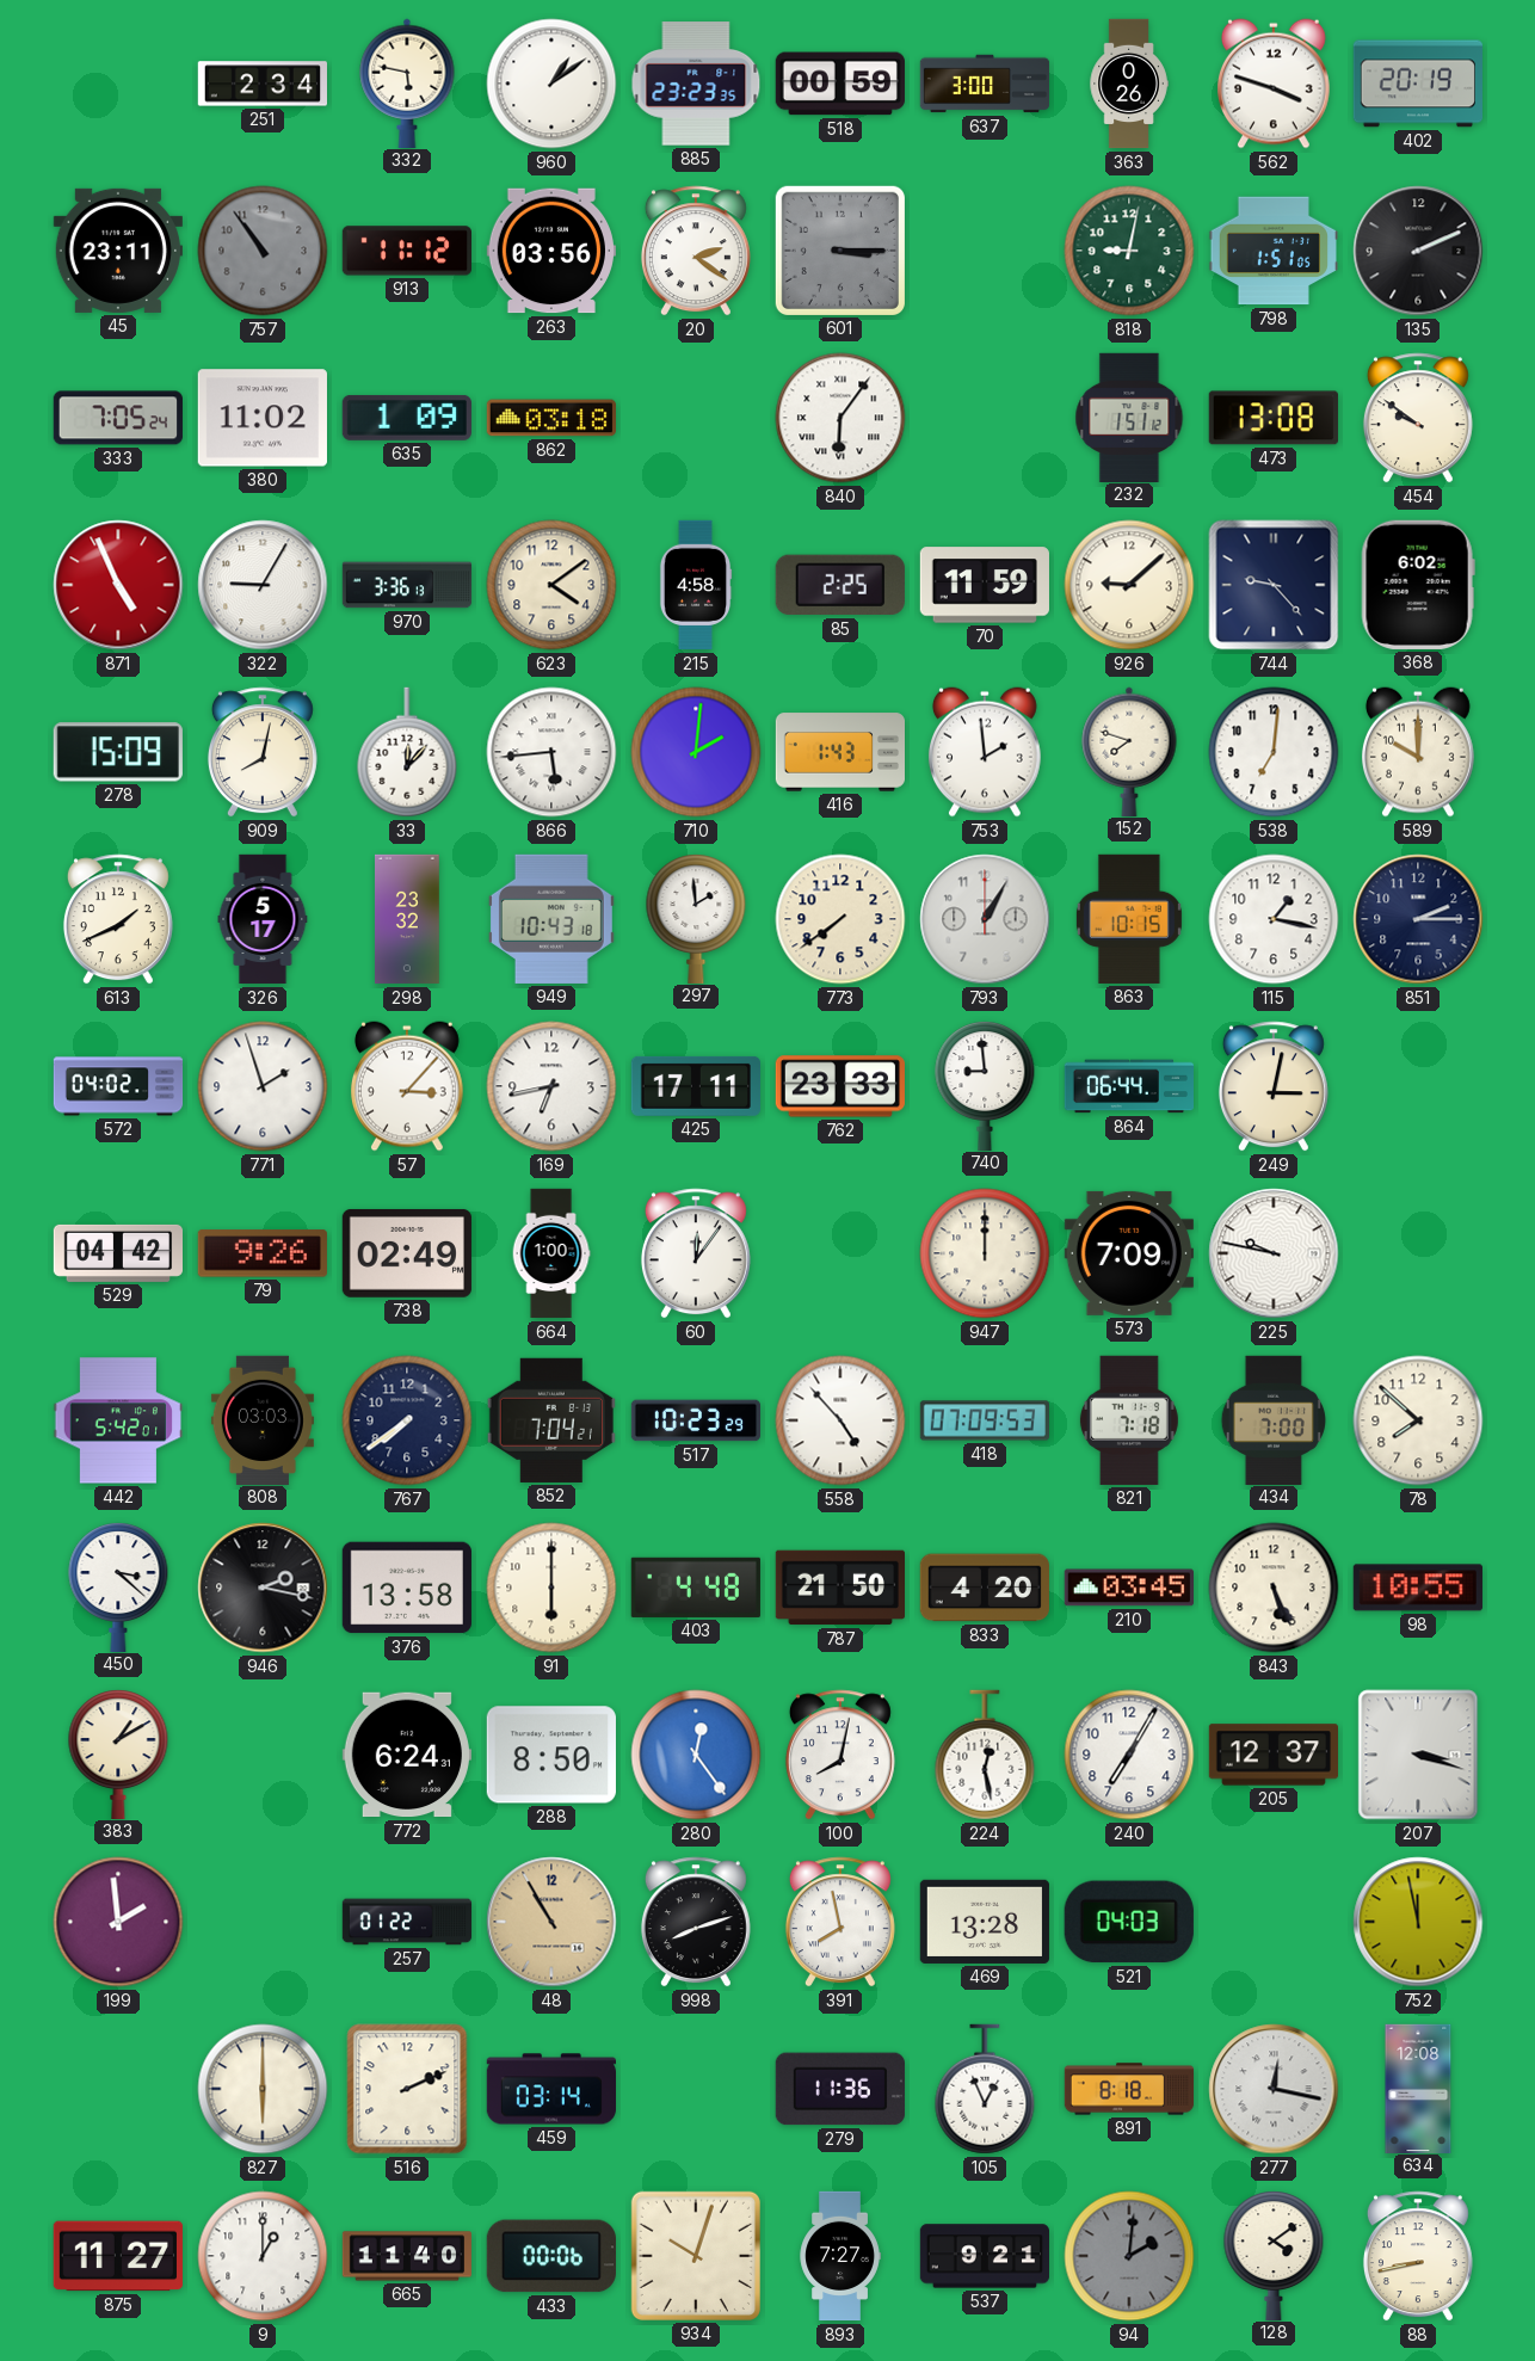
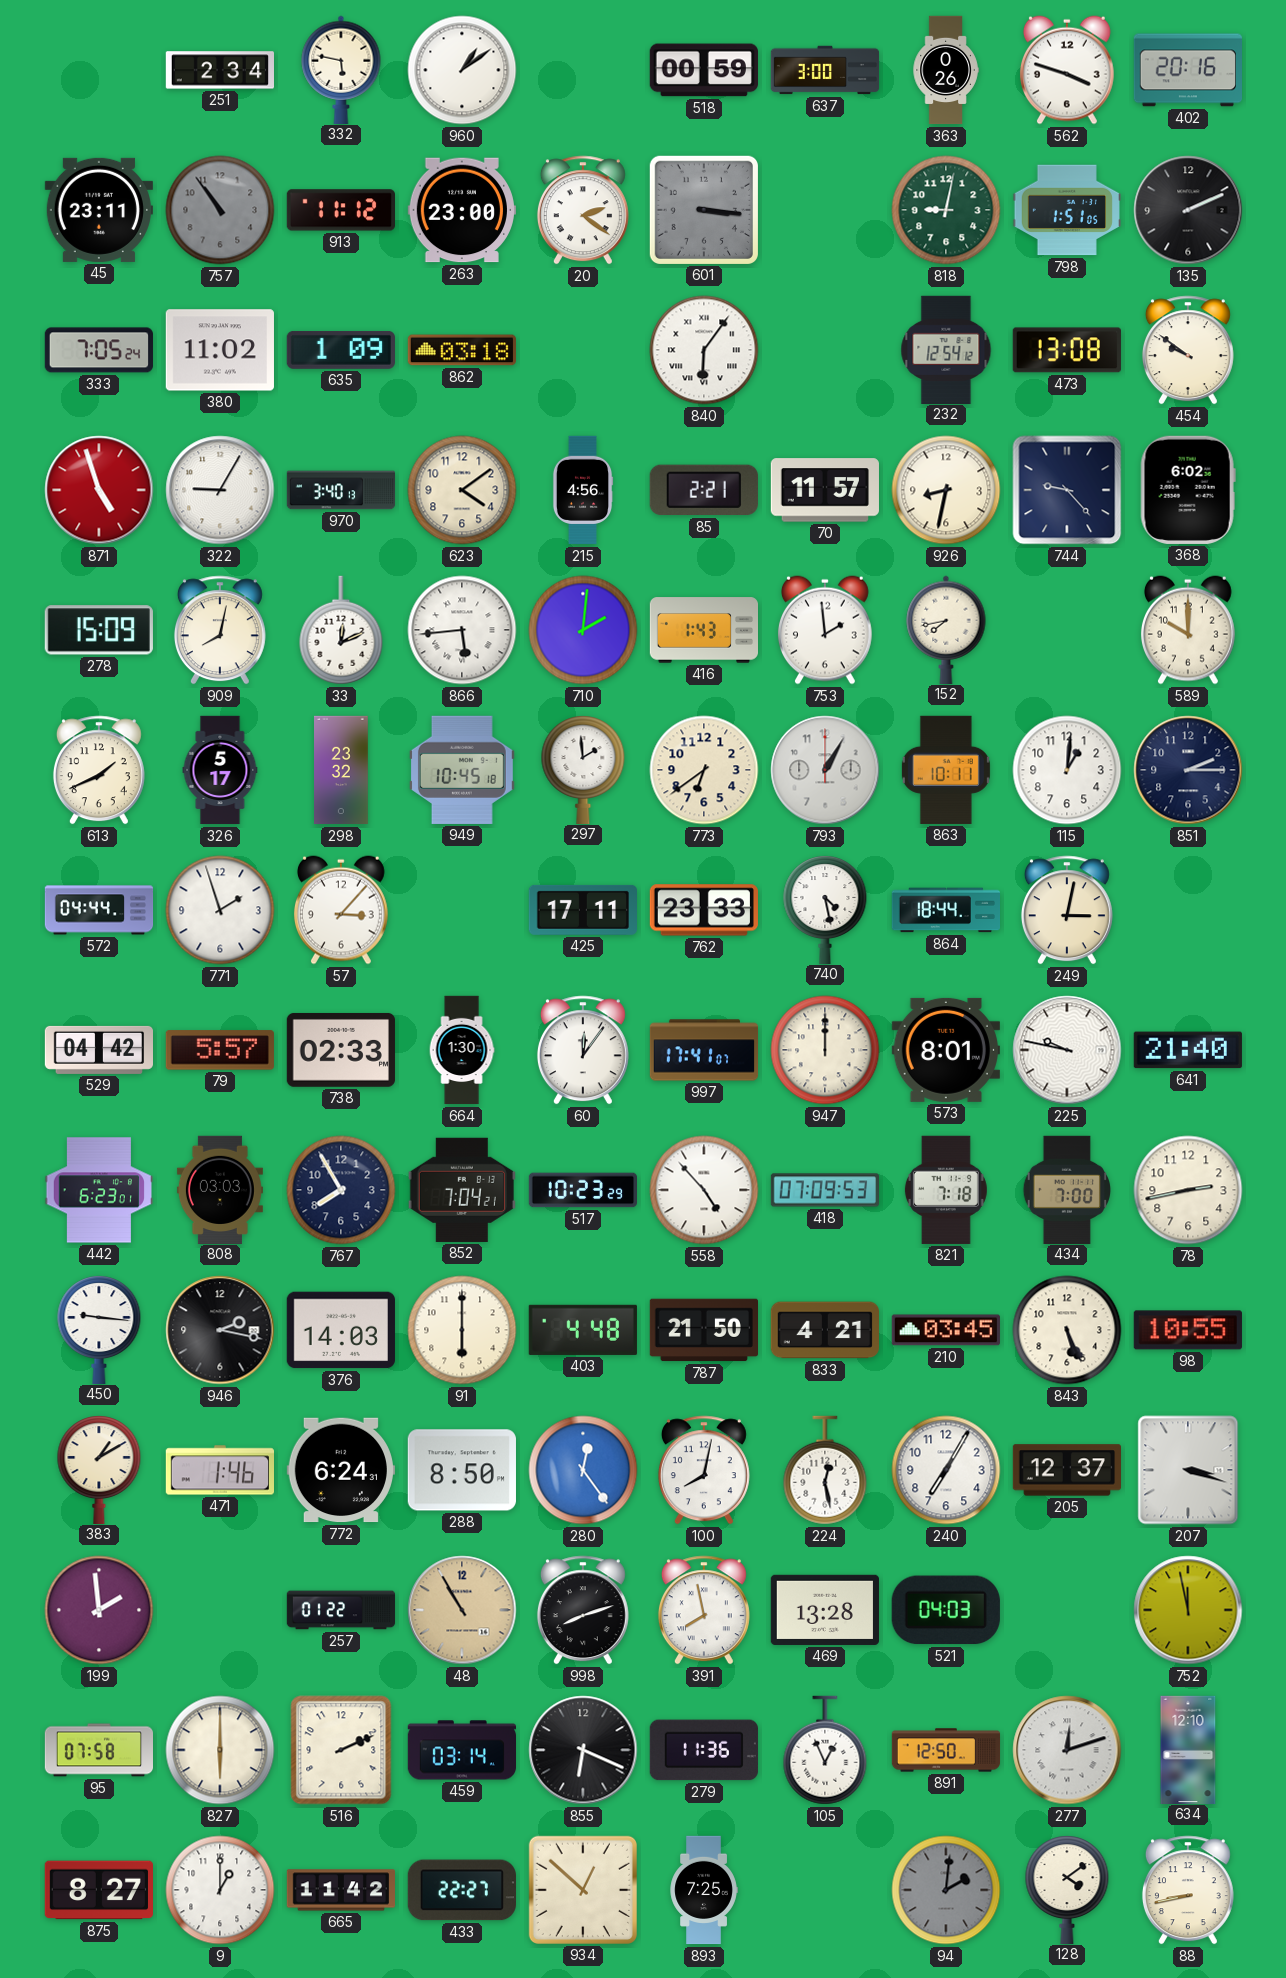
885: 23:23 -> none
402: 20:19 -> 20:16
263: 03:56 -> 23:00
601: 3:15 -> 3:16
232: 1:51 -> 12:54
871: 4:56 -> 4:57
970: 3:36 -> 3:40
215: 4:58 -> 4:56
85: 2:25 -> 2:21
70: 11:59 -> 11:57
926: 9:08 -> 8:32
33: 12:07 -> 12:11
152: 7:48 -> 7:43
538: 7:01 -> none
949: 10:43 -> 10:45
773: 7:39 -> 6:39
863: 10:15 -> 10:11
115: 1:17 -> 1:01
572: 04:02 -> 04:44
169: 6:43 -> none
740: 8:59 -> 4:28
864: 06:44 -> 18:44
79: 9:26 -> 5:57
738: 02:49 -> 02:33
664: 1:00 -> 1:30
997: none -> 17:41
573: 7:09 -> 8:01
641: none -> 21:40
442: 5:42 -> 6:23
767: 7:39 -> 7:55
78: 7:52 -> 2:43
450: 3:22 -> 9:16
376: 13:58 -> 14:03
833: 4:20 -> 4:21
471: none -> 1:46
95: none -> 07:58
855: none -> 6:19
891: 8:18 -> 12:50
277: 12:17 -> 12:12
634: 12:08 -> 12:10
875: 11:27 -> 8:27
665: 11:40 -> 11:42
433: 00:06 -> 22:27
934: 10:03 -> 12:52
893: 7:27 -> 7:25
537: 9:21 -> none
